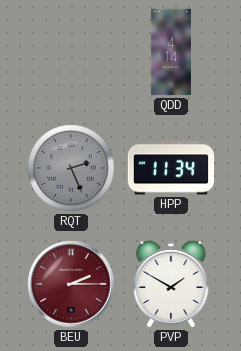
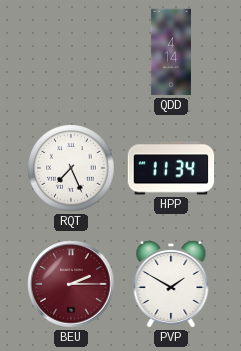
RQT: 2:26 -> 7:26
RQT dial: grey -> white
